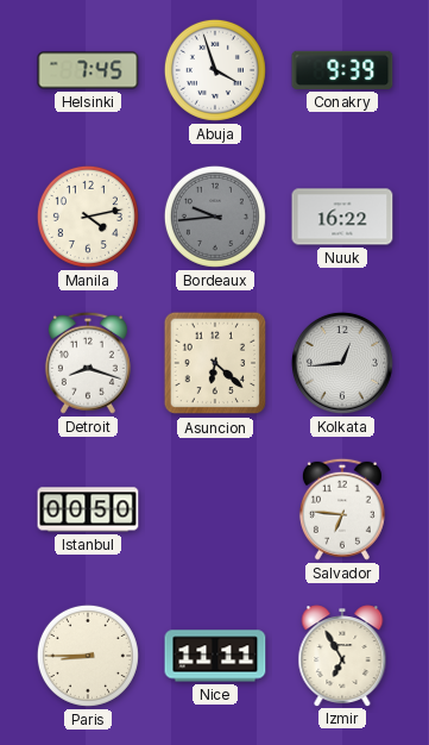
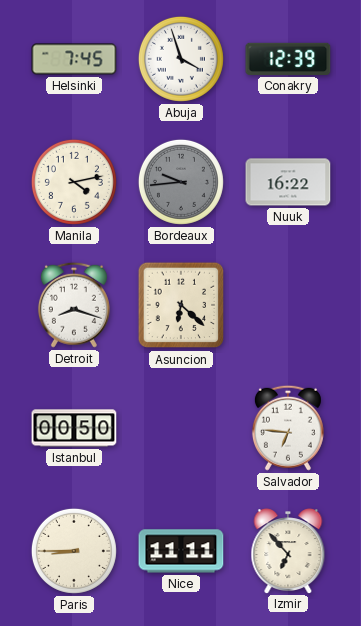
Conakry: 9:39 -> 12:39
Kolkata: 12:44 -> none
Izmir: 6:55 -> 6:53
